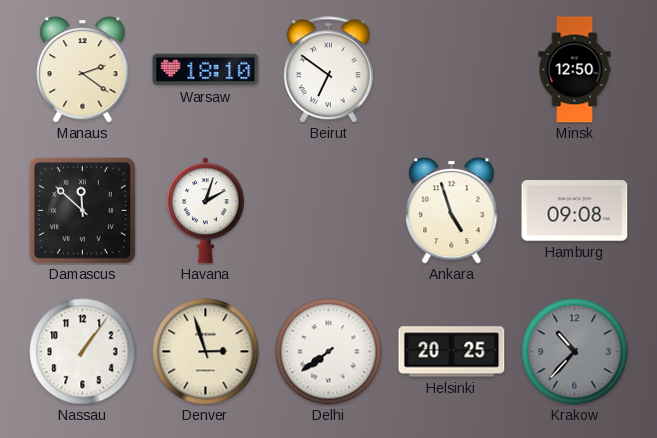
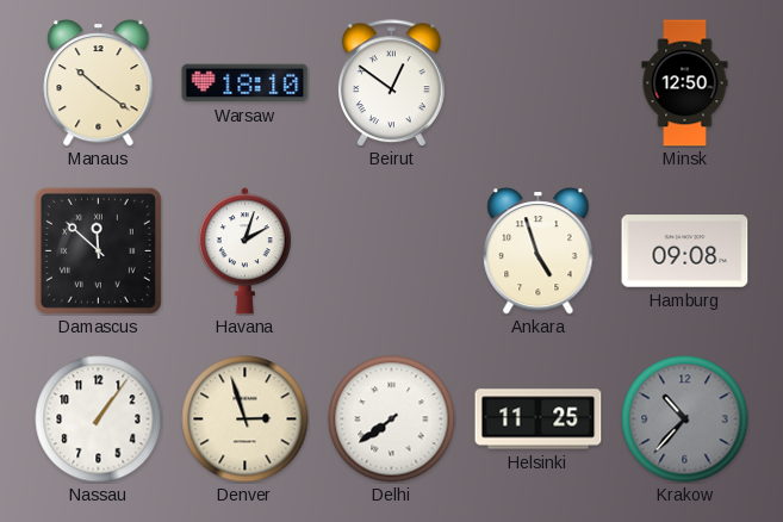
Manaus: 2:21 -> 10:21
Beirut: 6:51 -> 12:51
Helsinki: 20:25 -> 11:25
